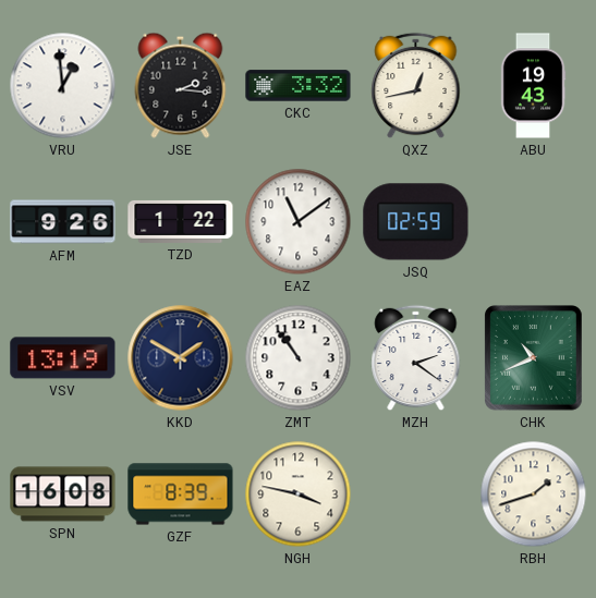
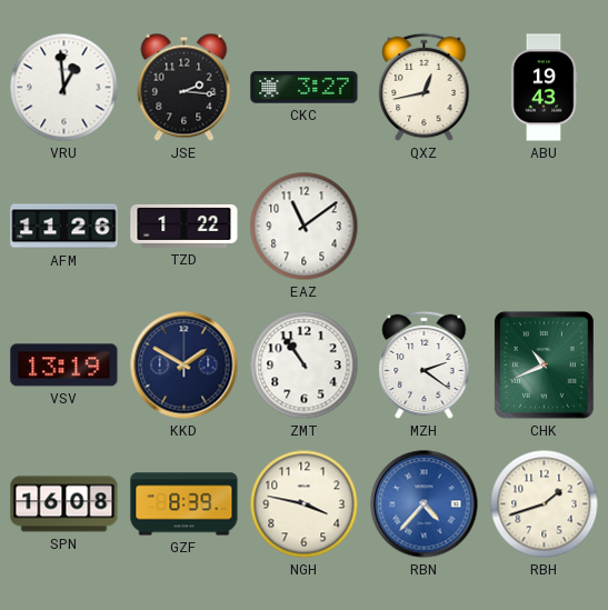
CKC: 3:32 -> 3:27
AFM: 9:26 -> 11:26
JSQ: 02:59 -> none
RBN: none -> 4:37
